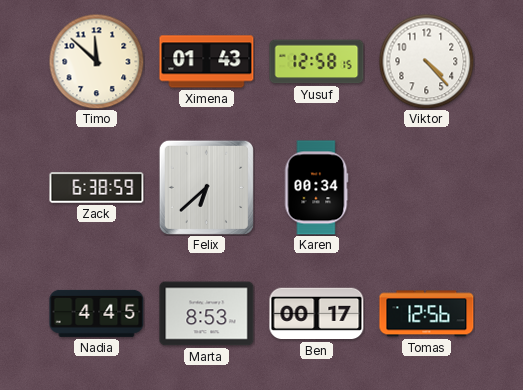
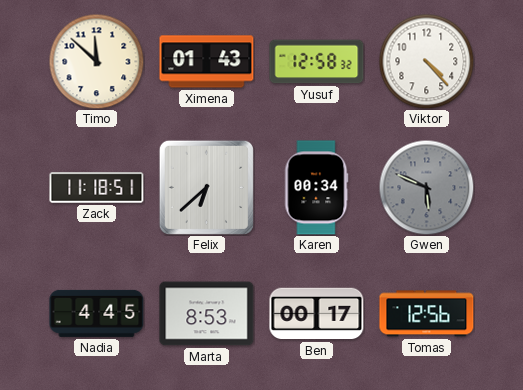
Yusuf: 12:58:15 -> 12:58:32
Zack: 6:38 -> 11:18
Gwen: none -> 5:49
